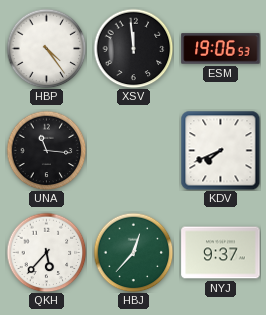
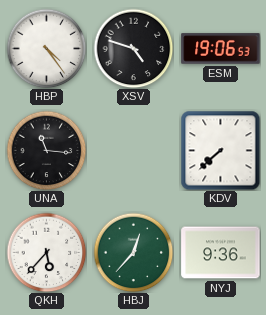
XSV: 11:59 -> 4:48
KDV: 7:41 -> 7:38
NYJ: 9:37 -> 9:36
